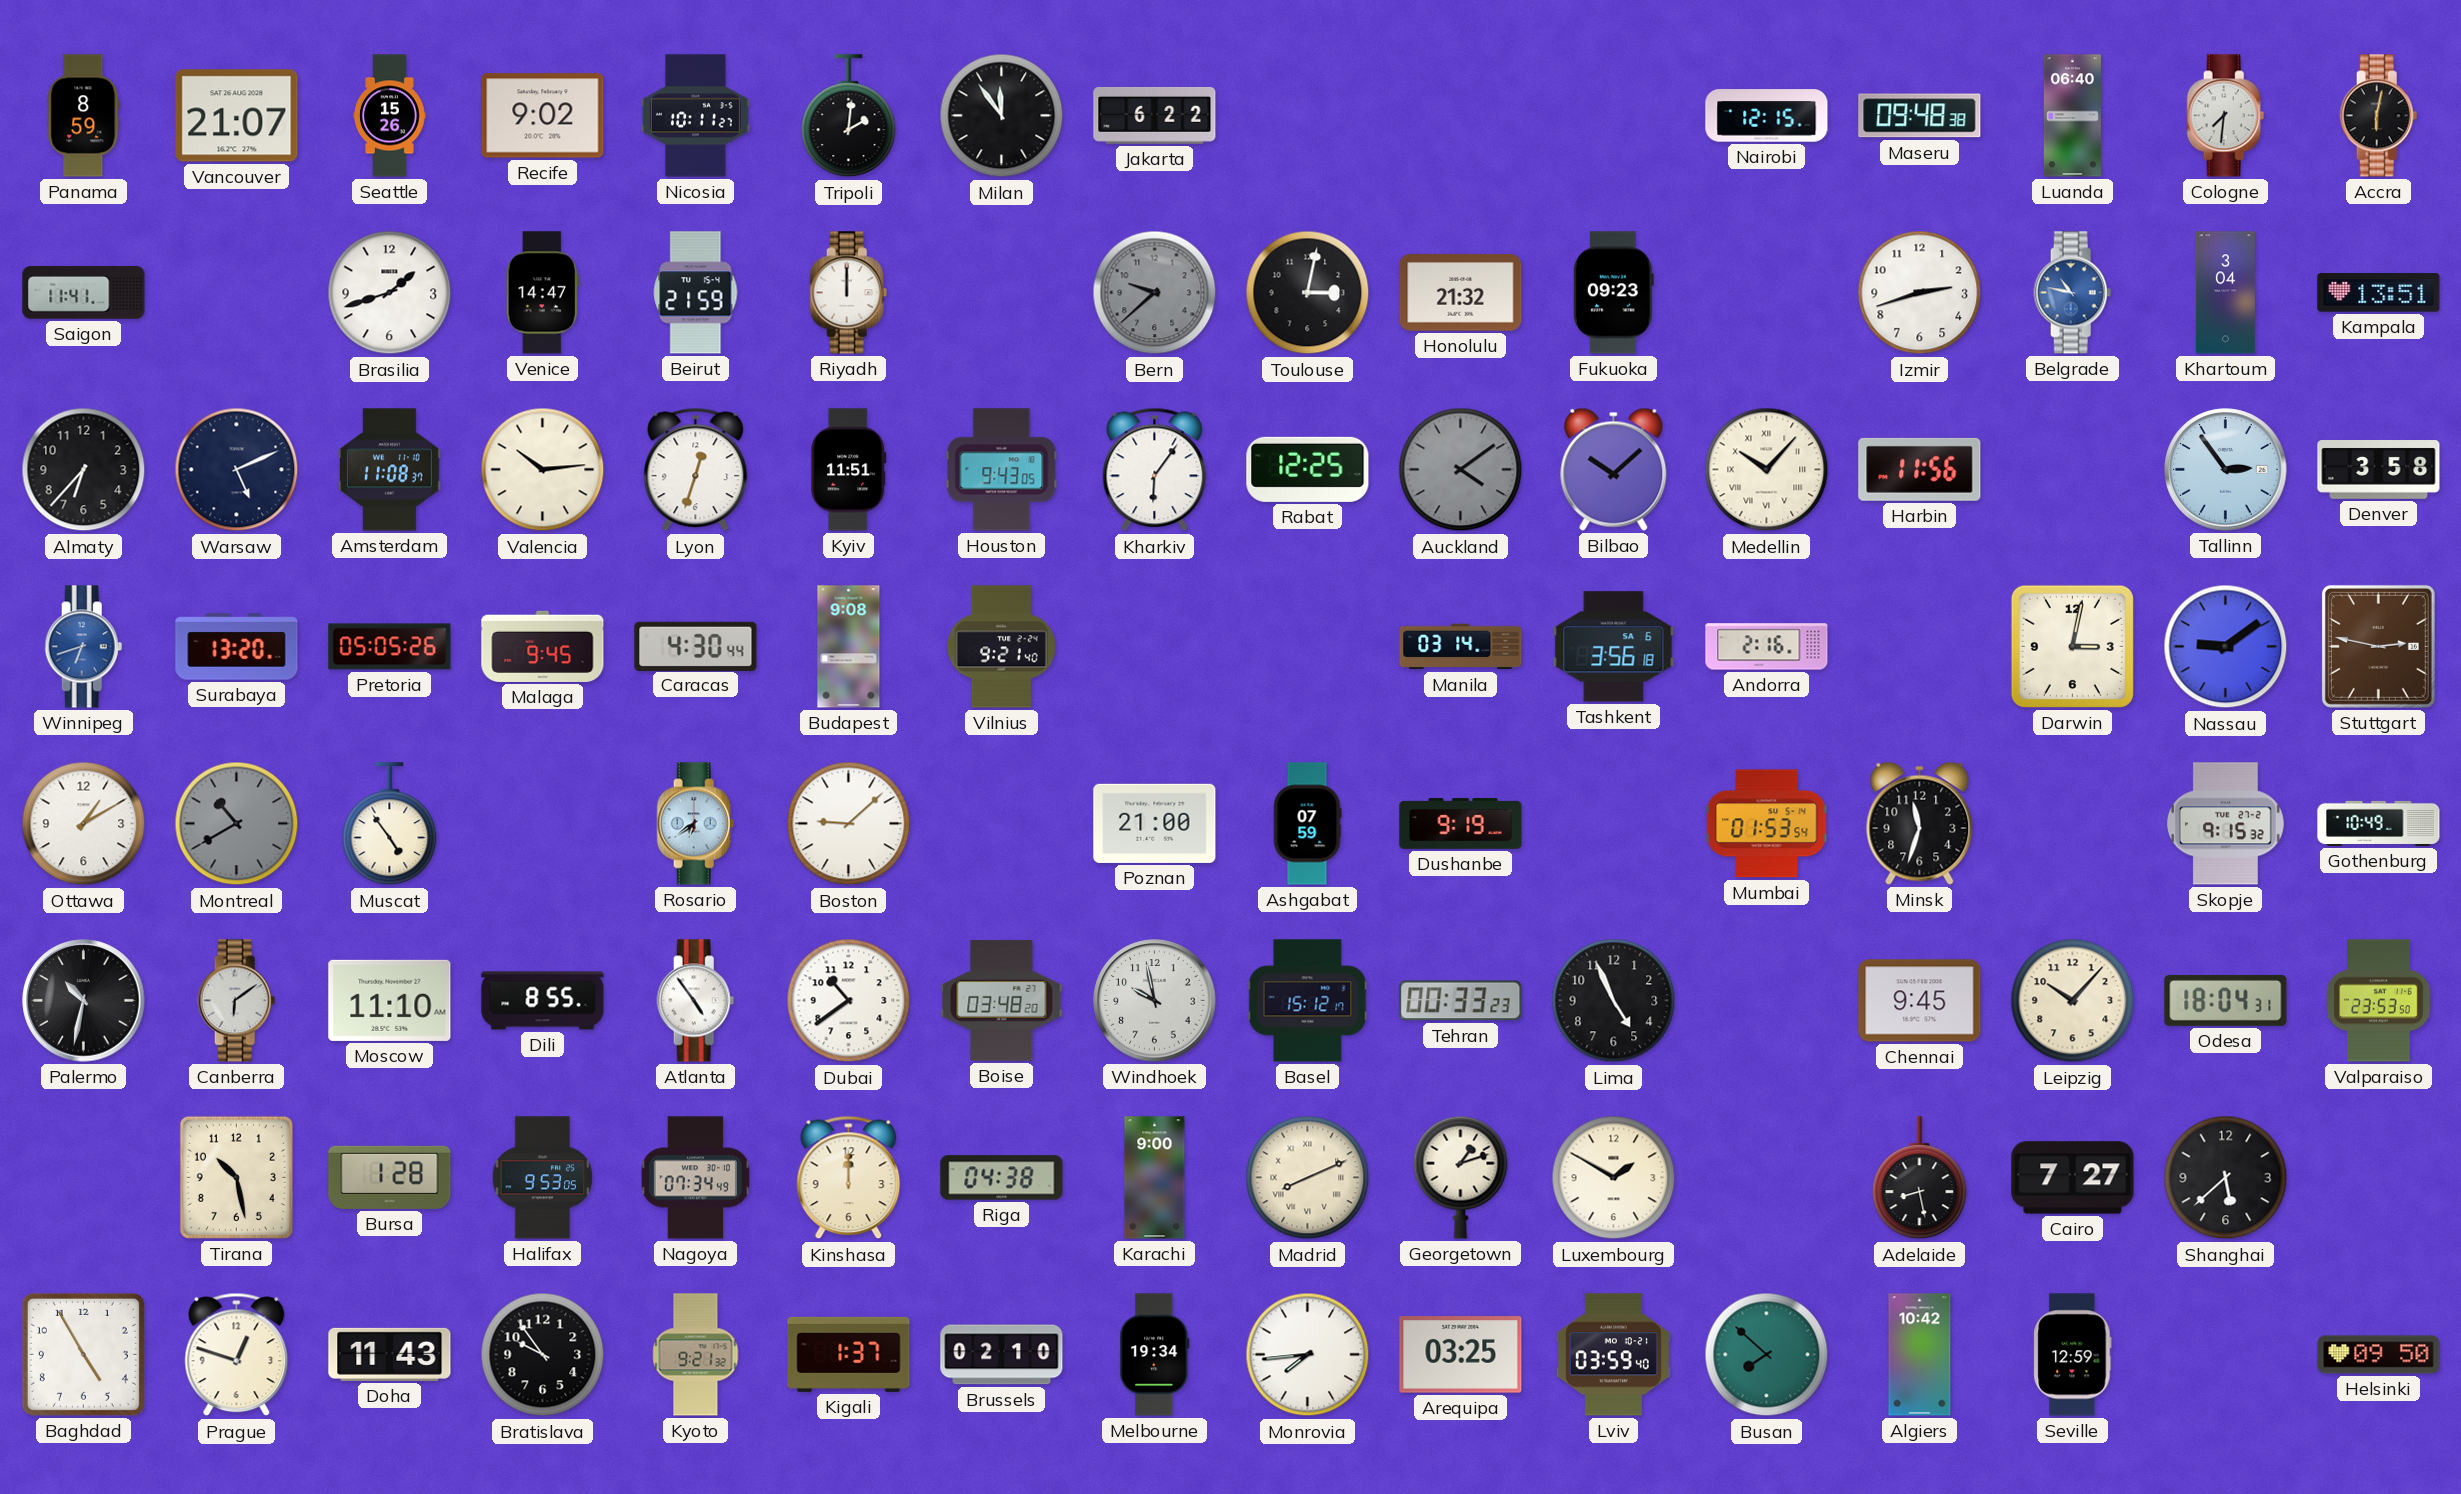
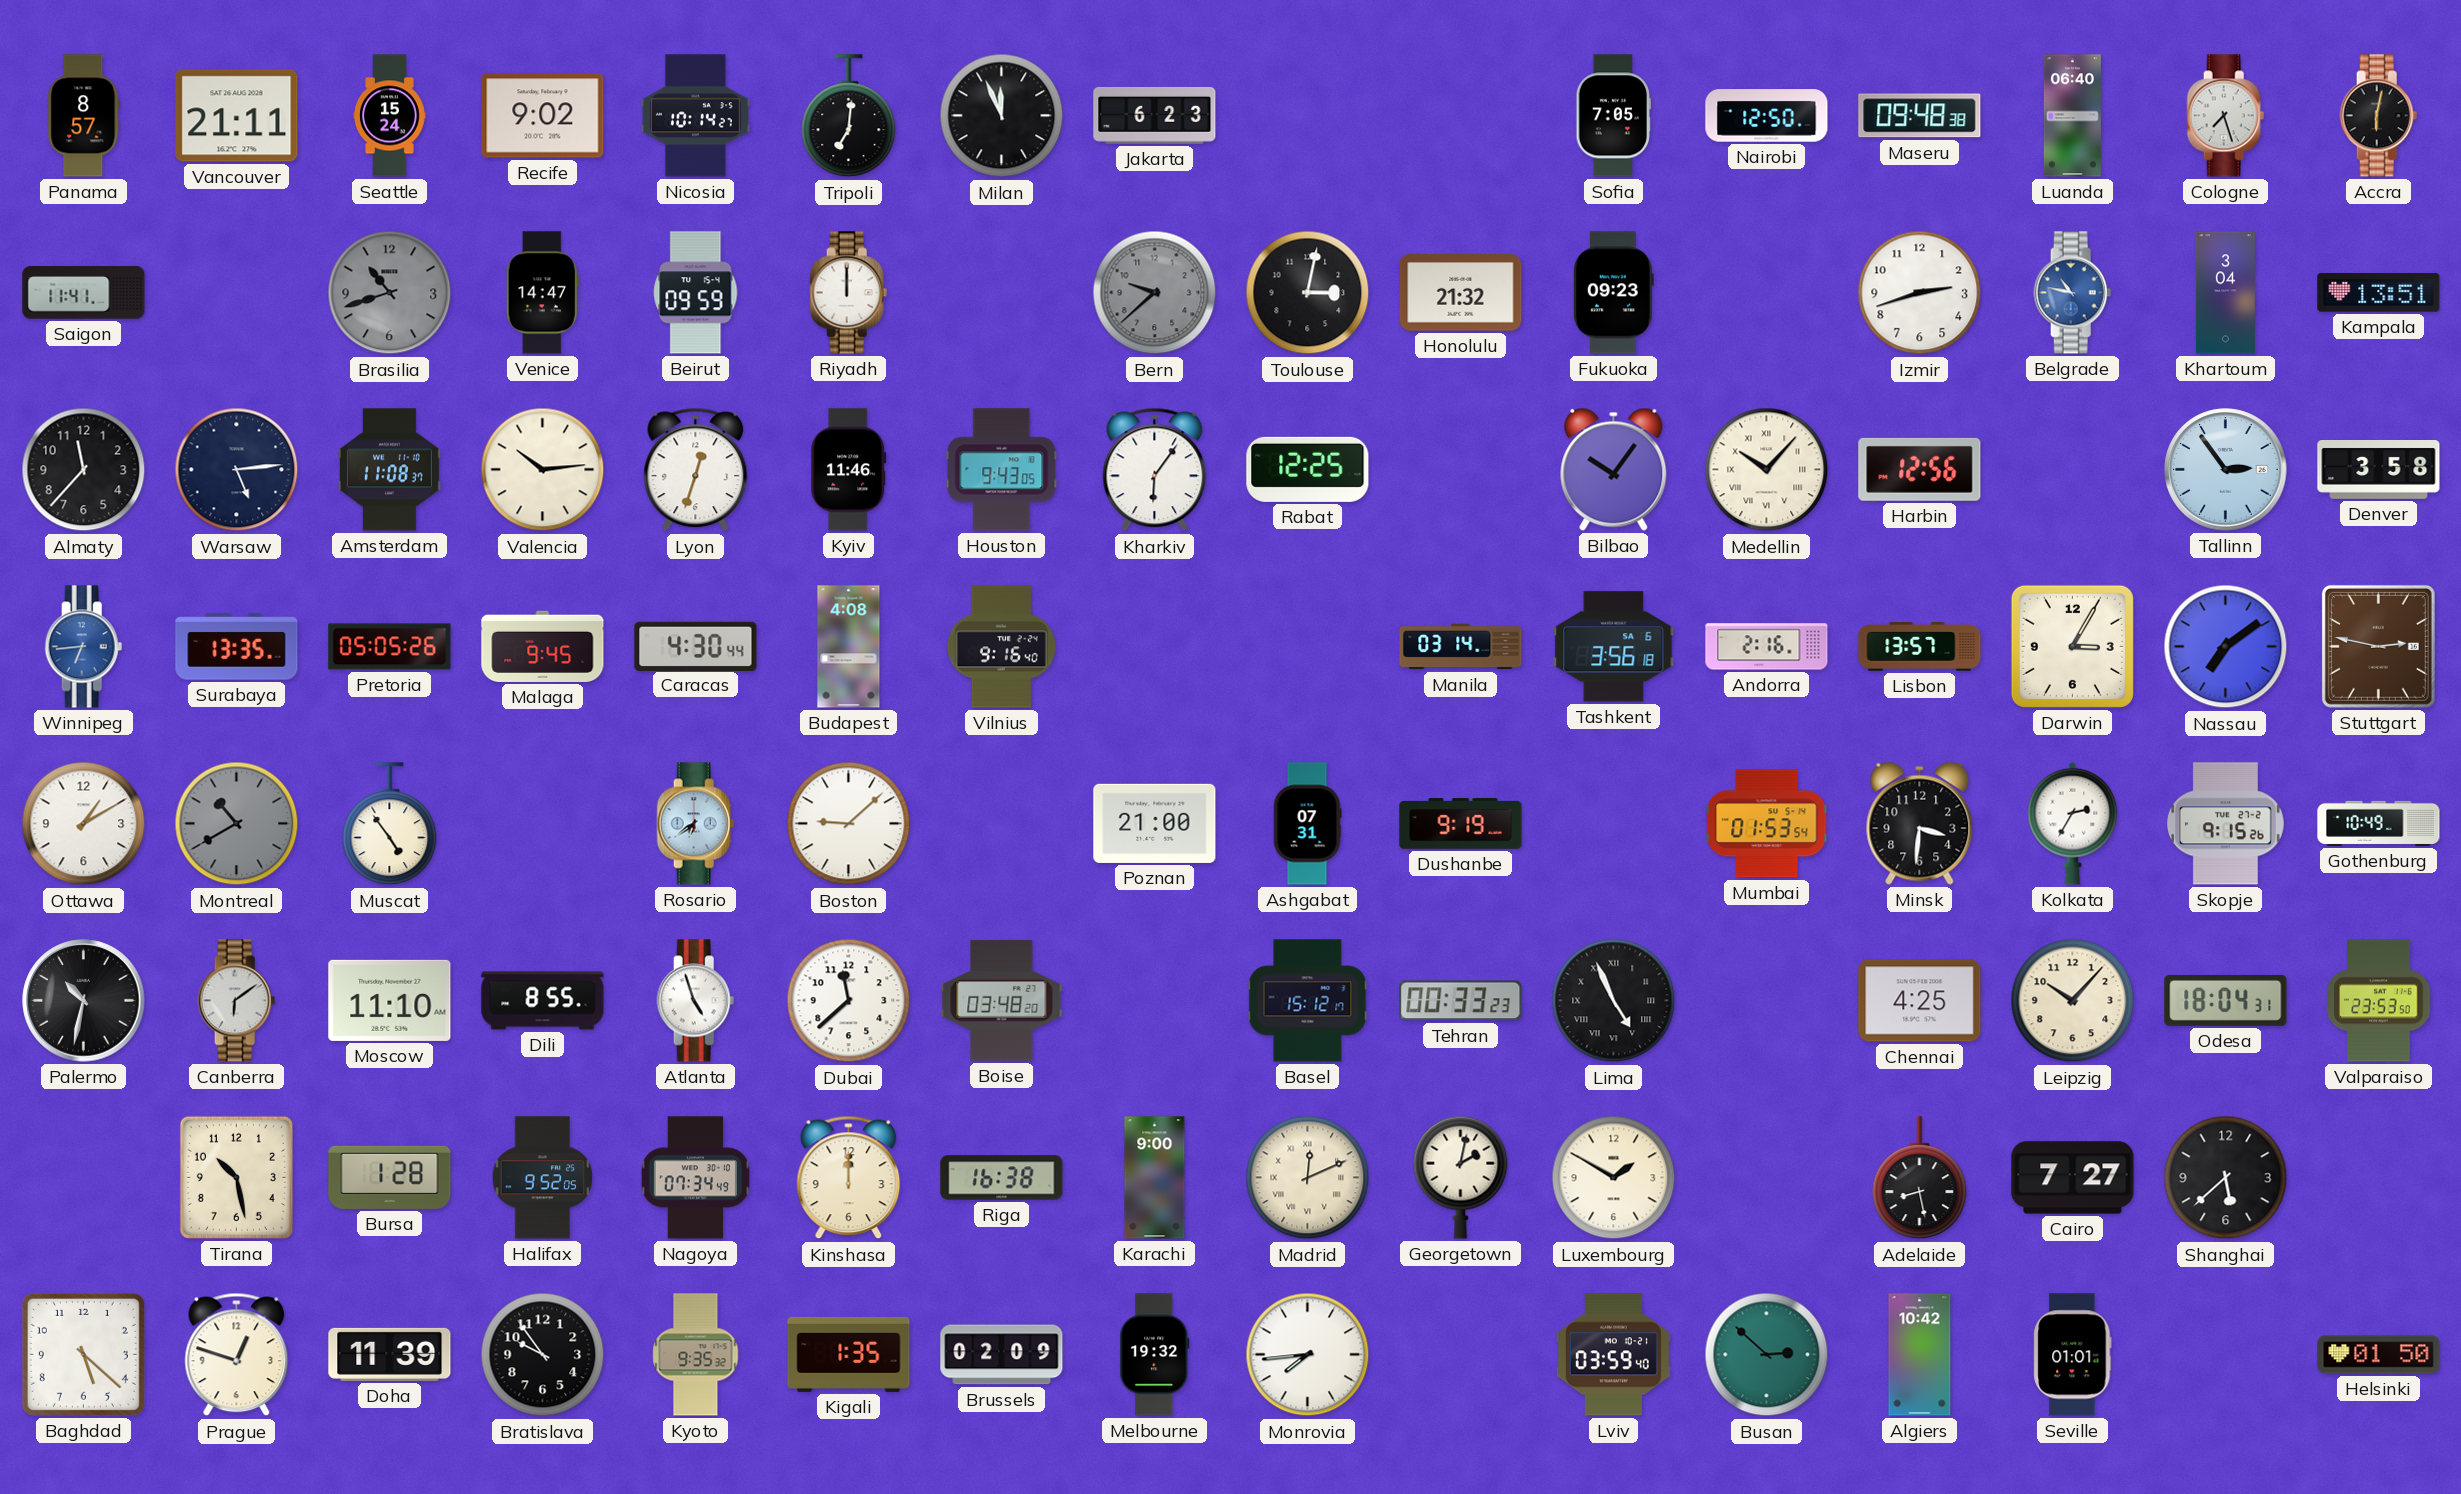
Panama: 8:59 -> 8:57
Vancouver: 21:07 -> 21:11
Seattle: 15:26 -> 15:24
Nicosia: 10:11 -> 10:14
Tripoli: 2:01 -> 7:01
Milan: 11:54 -> 11:56
Jakarta: 6:22 -> 6:23
Sofia: none -> 7:05
Nairobi: 12:15 -> 12:50
Cologne: 7:31 -> 7:27
Brasilia: 1:42 -> 10:42
Brasilia dial: white -> grey
Beirut: 21:59 -> 09:59
Almaty: 6:37 -> 11:37
Warsaw: 5:11 -> 5:14
Kyiv: 11:51 -> 11:46
Auckland: 4:09 -> none
Bilbao: 10:08 -> 10:06
Harbin: 11:56 -> 12:56
Winnipeg: 6:42 -> 6:44
Surabaya: 13:20 -> 13:35
Budapest: 9:08 -> 4:08
Vilnius: 9:21 -> 9:16
Lisbon: none -> 13:57
Darwin: 3:02 -> 3:05
Nassau: 9:09 -> 7:09
Ashgabat: 07:59 -> 07:31
Minsk: 11:33 -> 3:31
Kolkata: none -> 2:35
Skopje: 9:15:32 -> 9:15:26
Atlanta: 4:54 -> 4:57
Dubai: 10:39 -> 11:38
Windhoek: 9:58 -> none
Lima numerals: Arabic -> Roman
Chennai: 9:45 -> 4:25
Halifax: 9:53 -> 9:52
Riga: 04:38 -> 16:38
Madrid: 8:11 -> 12:11
Georgetown: 1:12 -> 2:02
Baghdad: 4:55 -> 5:22
Doha: 11:43 -> 11:39
Kyoto: 9:21 -> 9:35
Kigali: 1:37 -> 1:35
Brussels: 02:10 -> 02:09
Melbourne: 19:34 -> 19:32
Arequipa: 03:25 -> none
Busan: 7:52 -> 2:52
Seville: 12:59 -> 01:01
Helsinki: 09:50 -> 01:50
